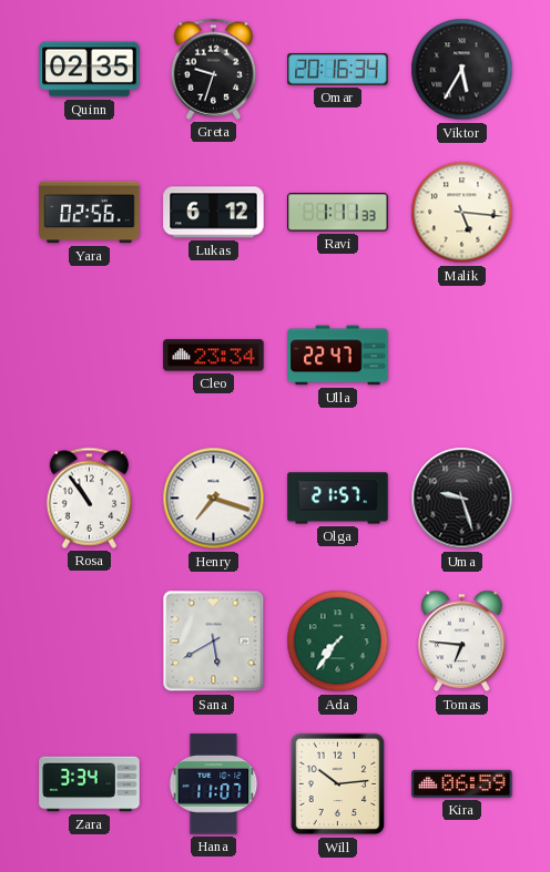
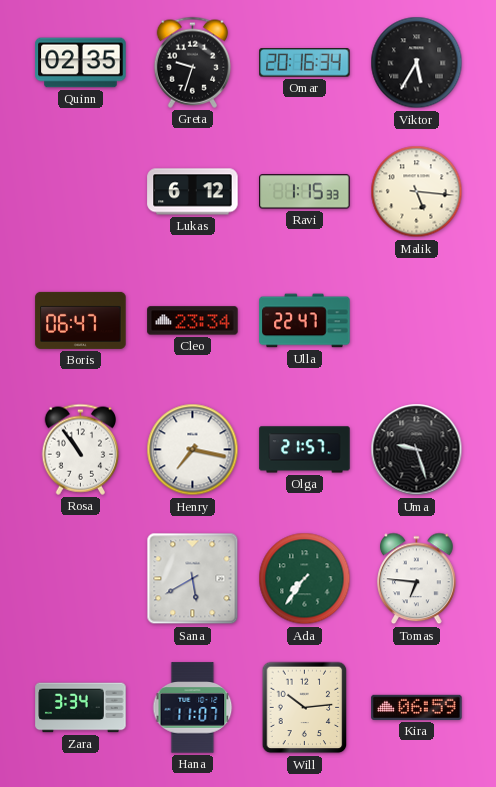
Yara: 02:56 -> none
Ravi: 1:11 -> 1:15
Boris: none -> 06:47
Henry: 7:18 -> 7:17
